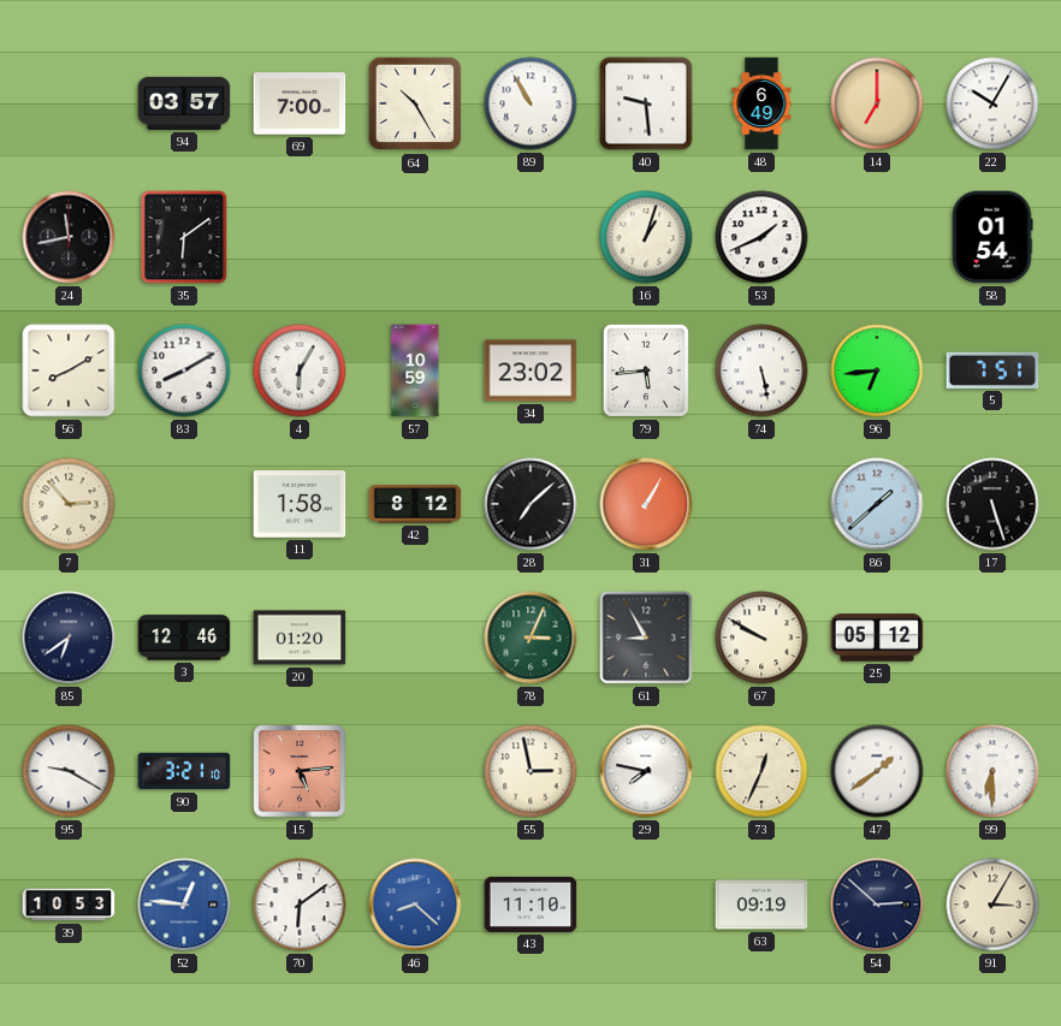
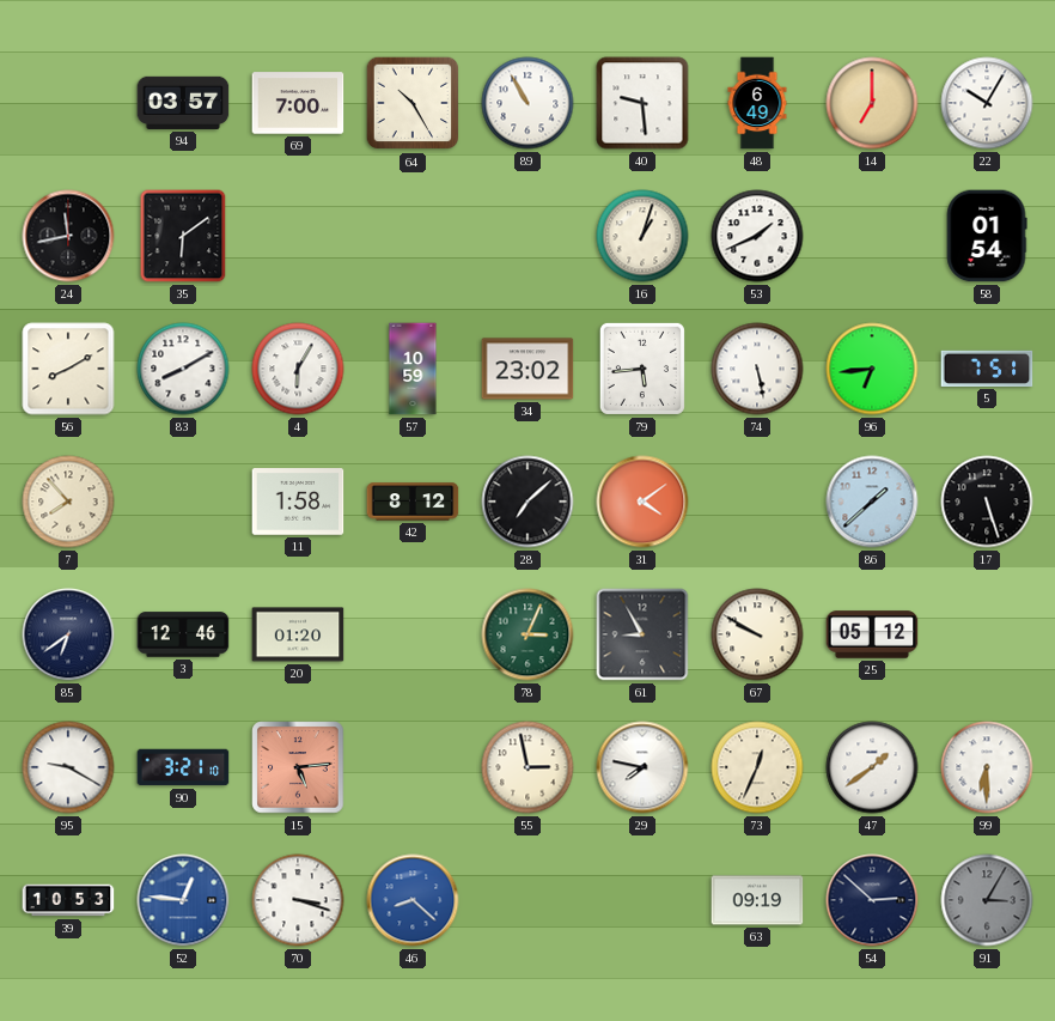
7: 2:53 -> 7:53
31: 1:05 -> 4:09
70: 6:09 -> 3:18
43: 11:10 -> none
91 dial: cream -> grey
